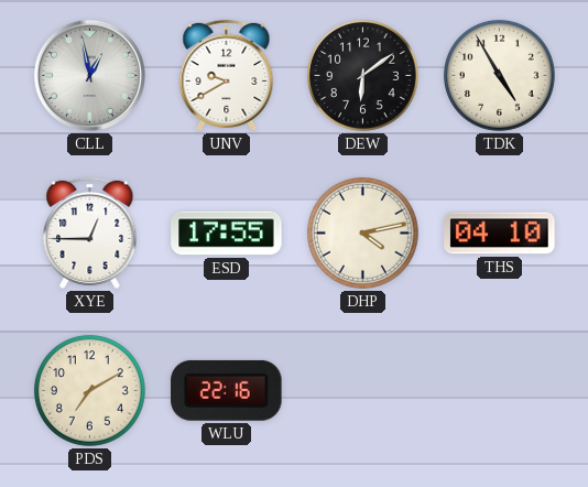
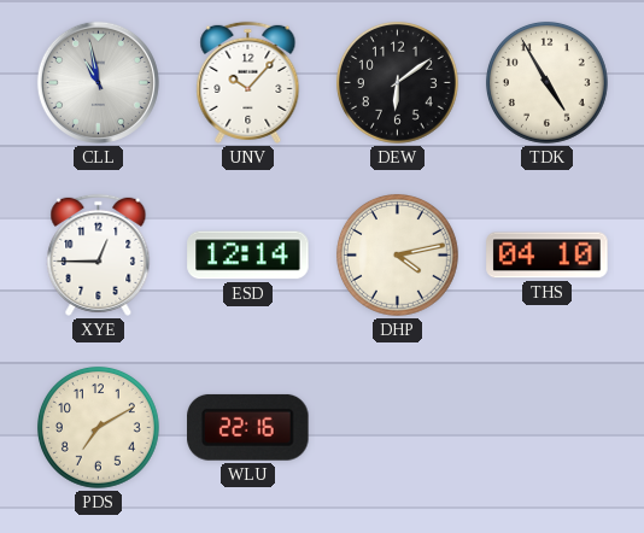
CLL: 12:58 -> 10:58
UNV: 9:40 -> 10:07
ESD: 17:55 -> 12:14
